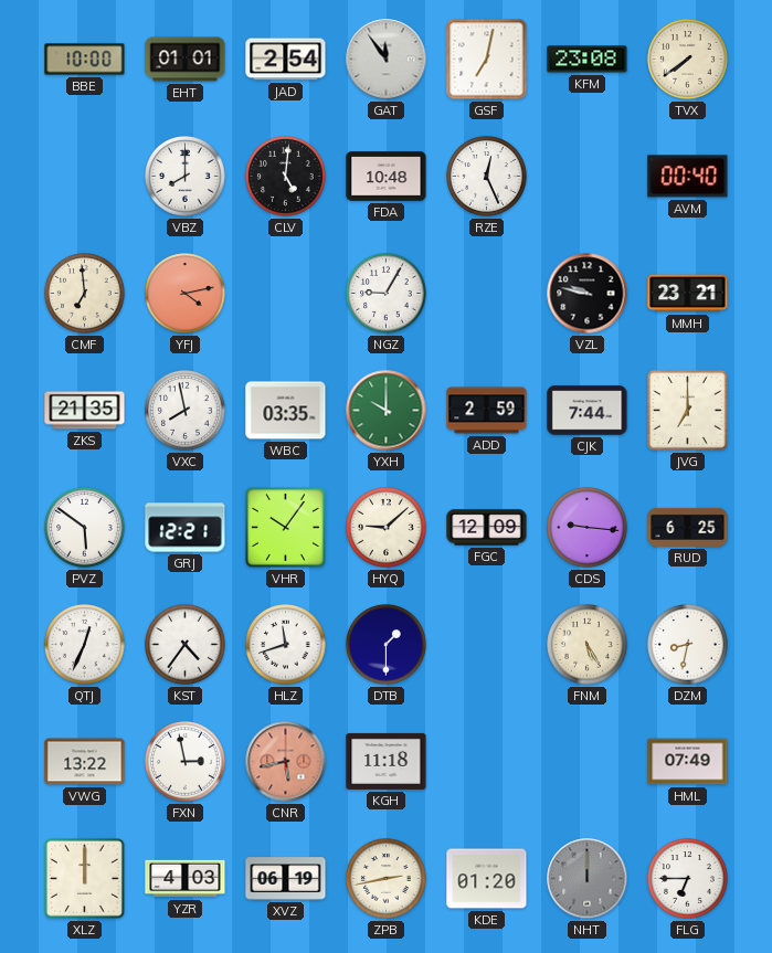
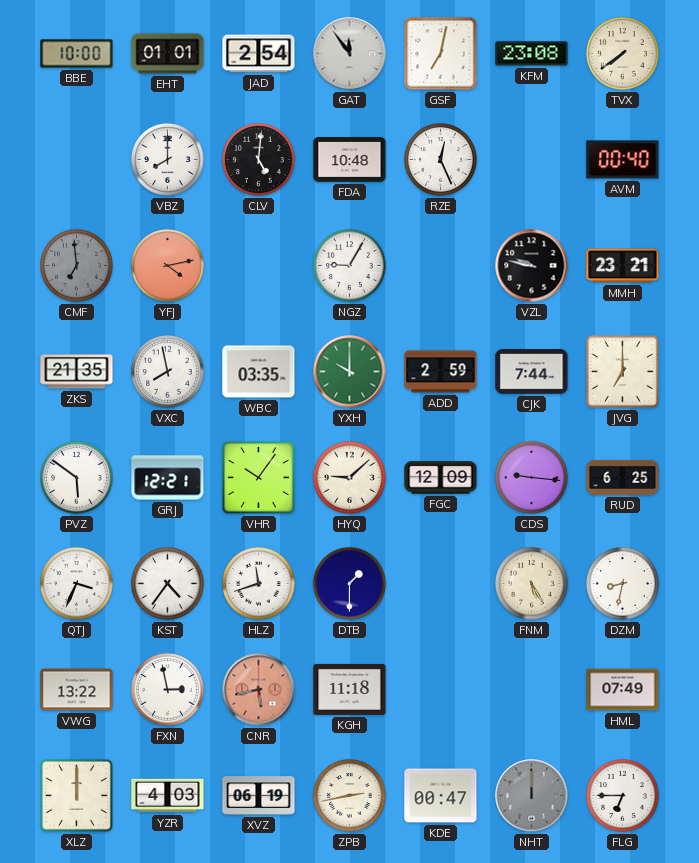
CMF dial: cream -> grey
QTJ: 12:34 -> 3:34
KDE: 01:20 -> 00:47
